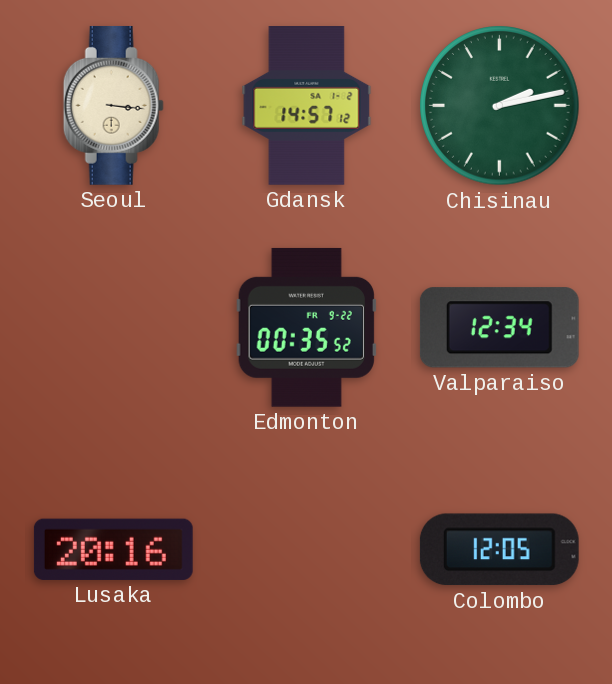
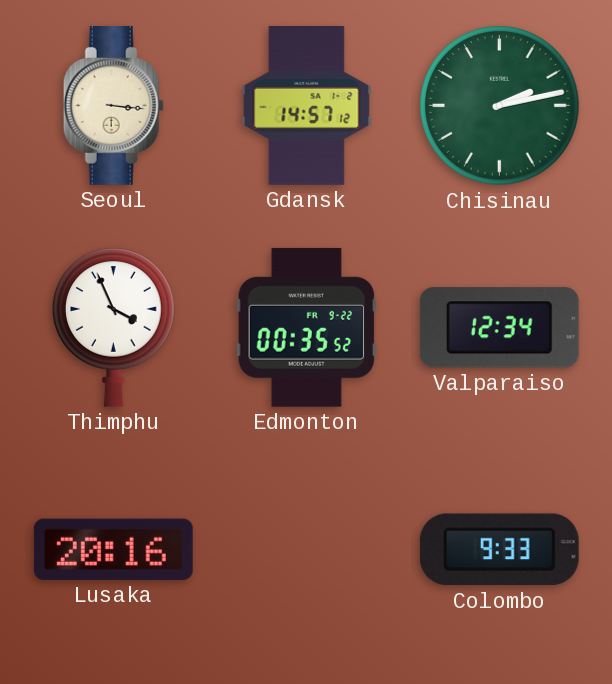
Thimphu: none -> 3:56
Colombo: 12:05 -> 9:33
